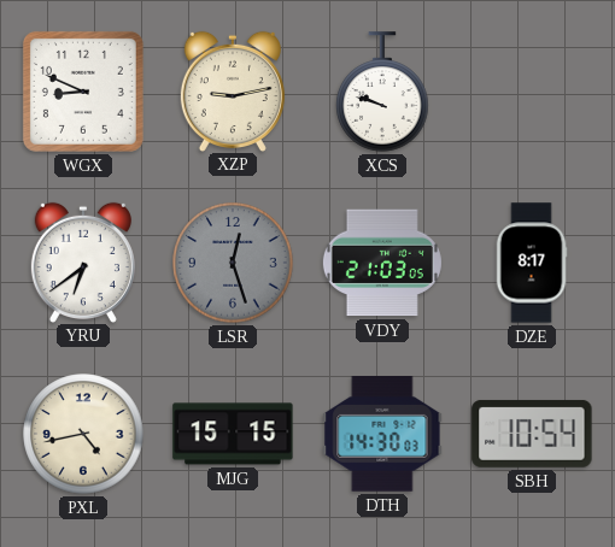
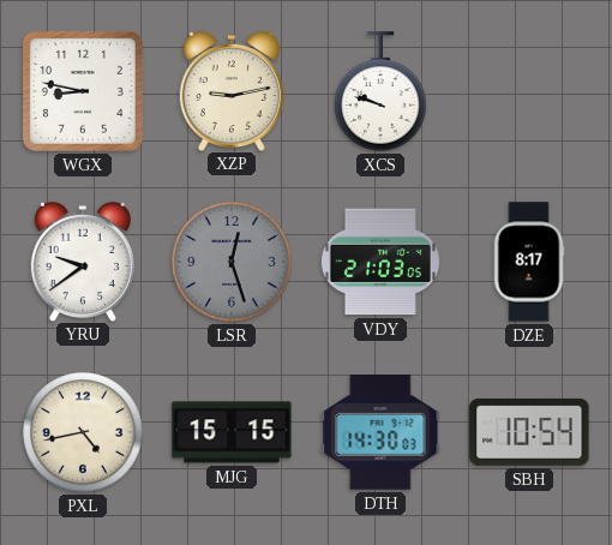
WGX: 8:49 -> 8:47
YRU: 6:39 -> 9:39
